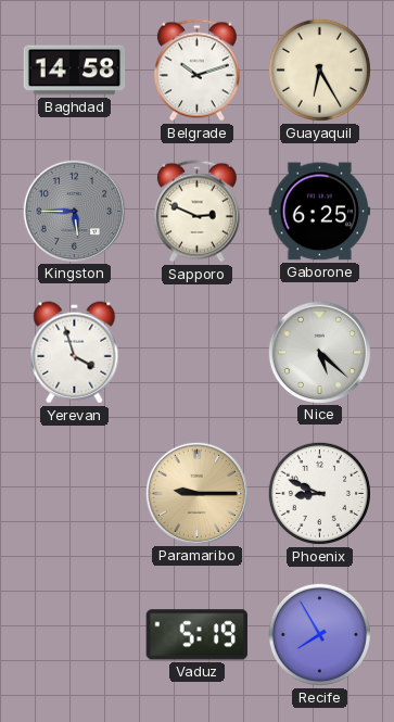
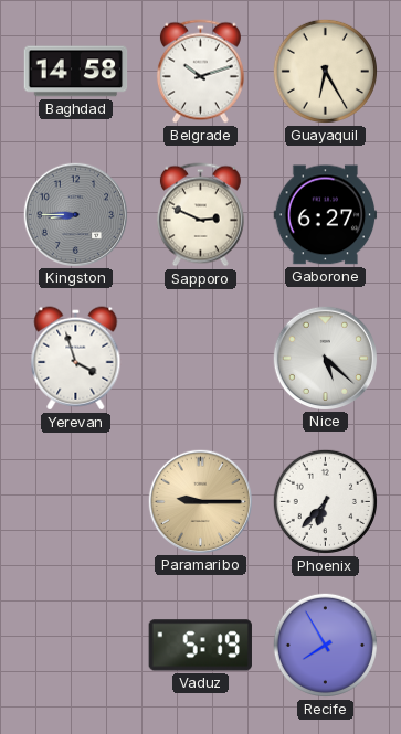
Kingston: 5:45 -> 8:45
Gaborone: 6:25 -> 6:27
Phoenix: 8:49 -> 6:37
